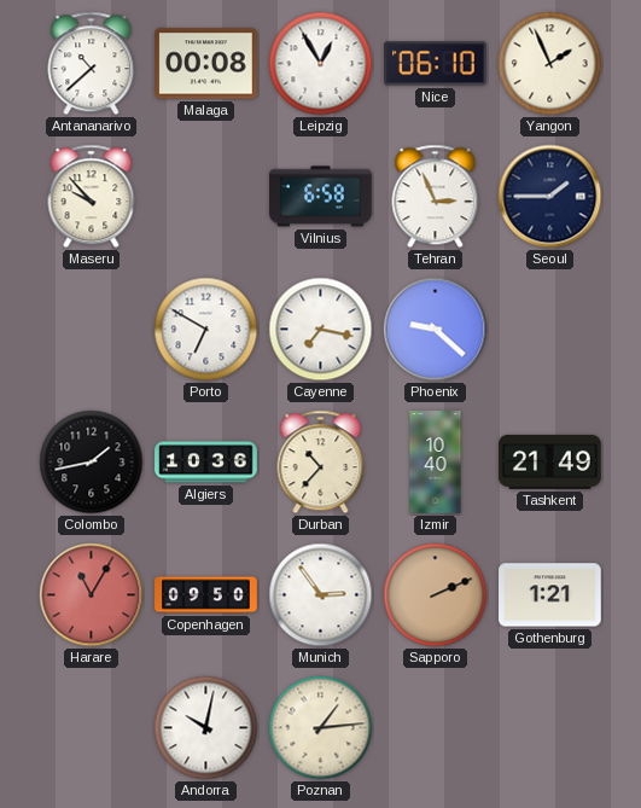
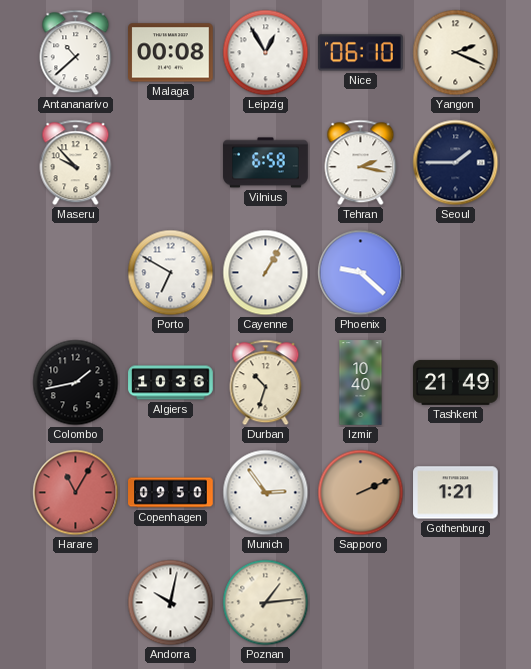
Yangon: 1:56 -> 2:19
Tehran: 2:56 -> 2:17
Cayenne: 7:17 -> 1:05
Durban: 10:37 -> 10:33
